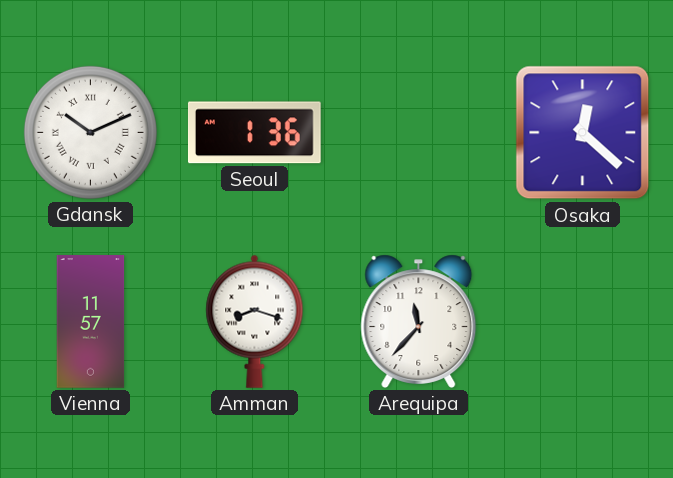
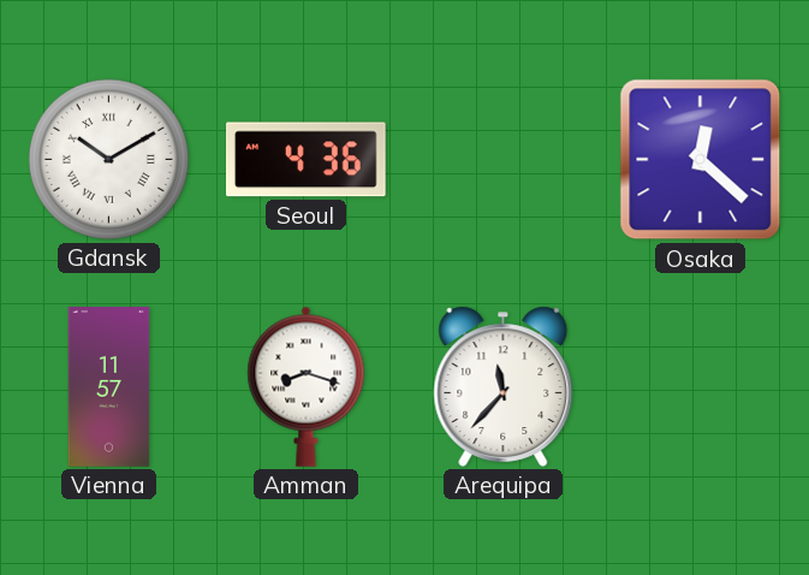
Gdansk: 10:11 -> 10:10
Seoul: 1:36 -> 4:36
